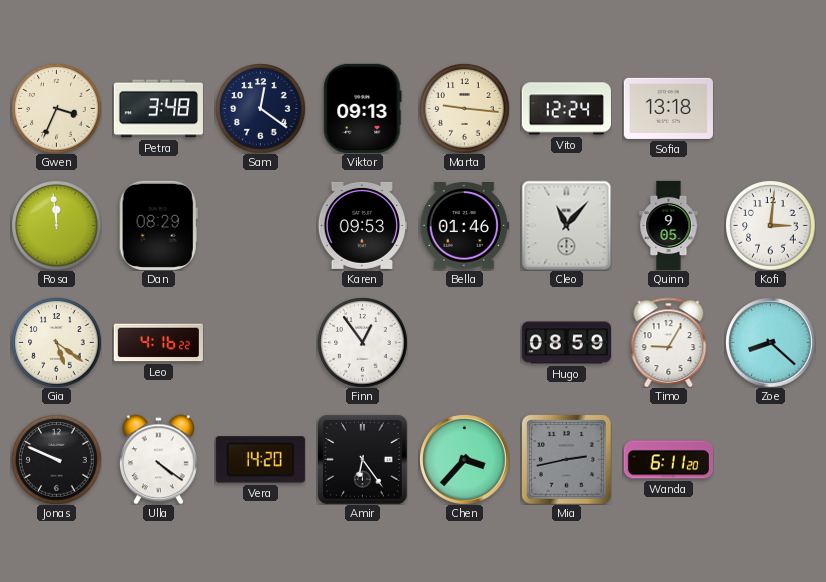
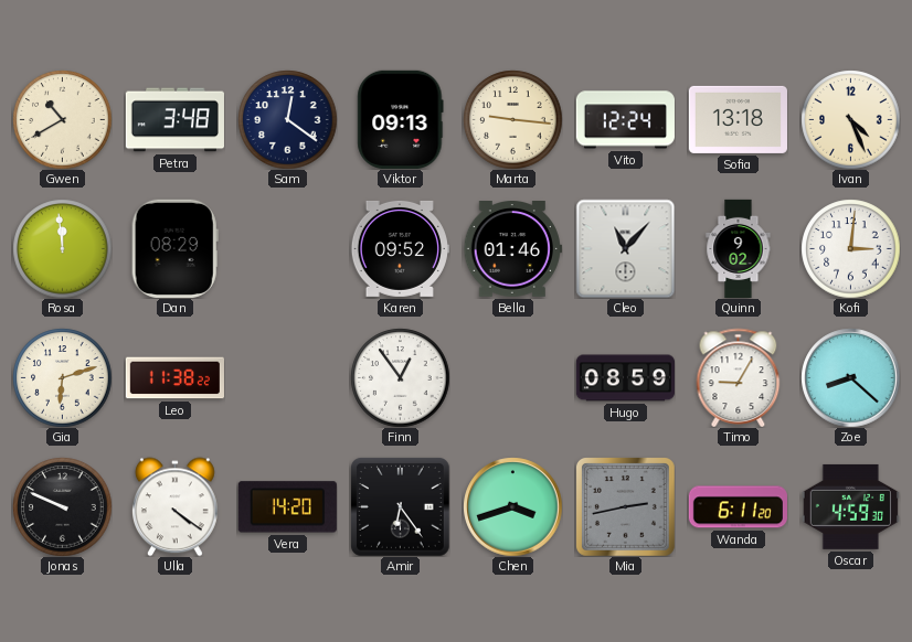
Gwen: 3:34 -> 10:40
Ivan: none -> 4:26
Karen: 09:53 -> 09:52
Quinn: 9:05 -> 9:02
Gia: 5:21 -> 6:12
Leo: 4:16 -> 11:38
Chen: 3:37 -> 3:42
Oscar: none -> 4:59
